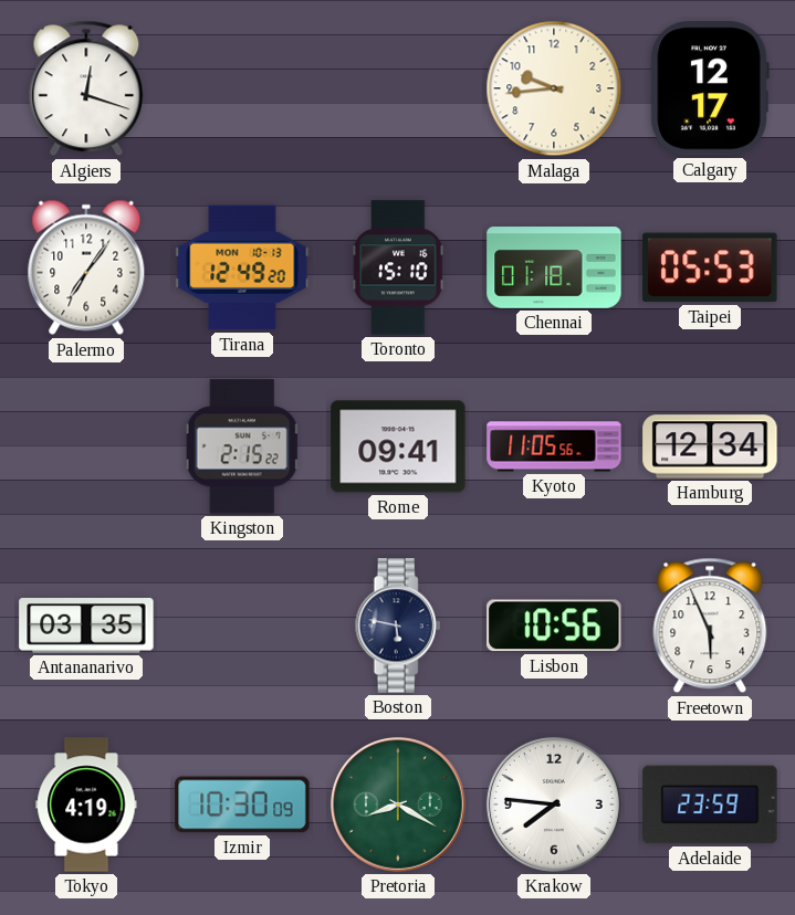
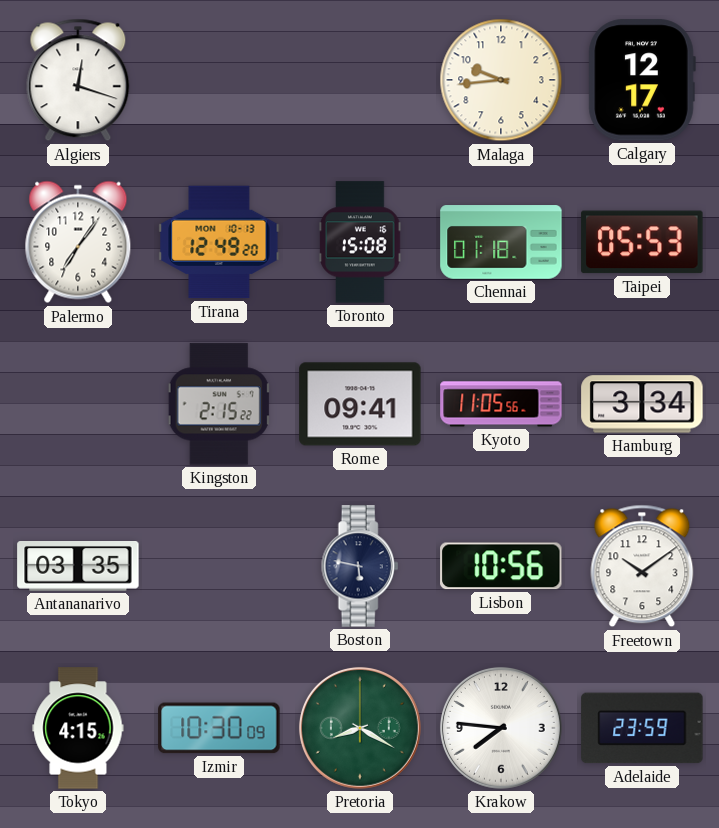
Toronto: 15:10 -> 15:08
Hamburg: 12:34 -> 3:34
Freetown: 5:56 -> 10:09
Tokyo: 4:19 -> 4:15
